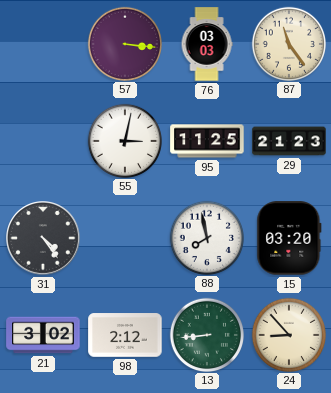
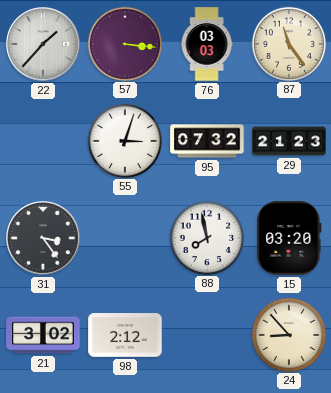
22: none -> 1:37
55: 3:02 -> 3:03
95: 11:25 -> 07:32
31: 4:24 -> 3:24
13: 8:44 -> none
